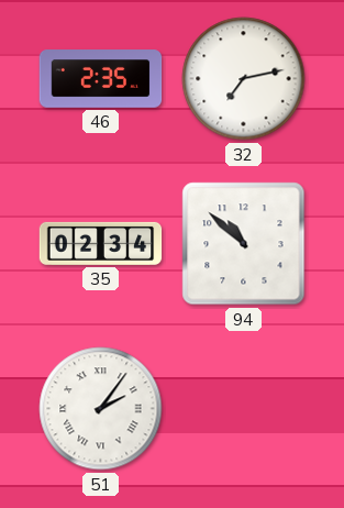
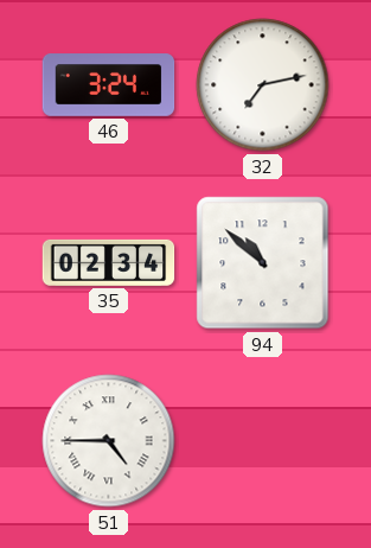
46: 2:35 -> 3:24
51: 2:06 -> 4:45
